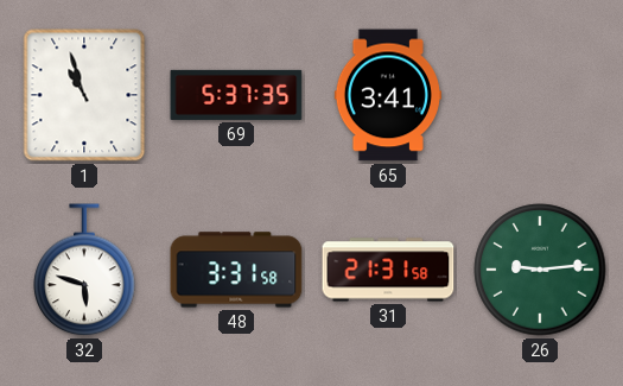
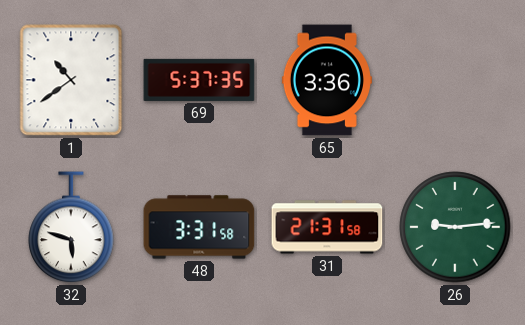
1: 10:57 -> 10:39
65: 3:41 -> 3:36
